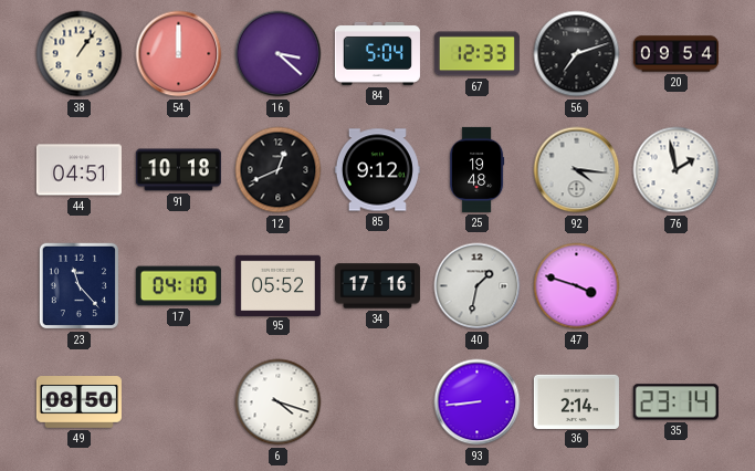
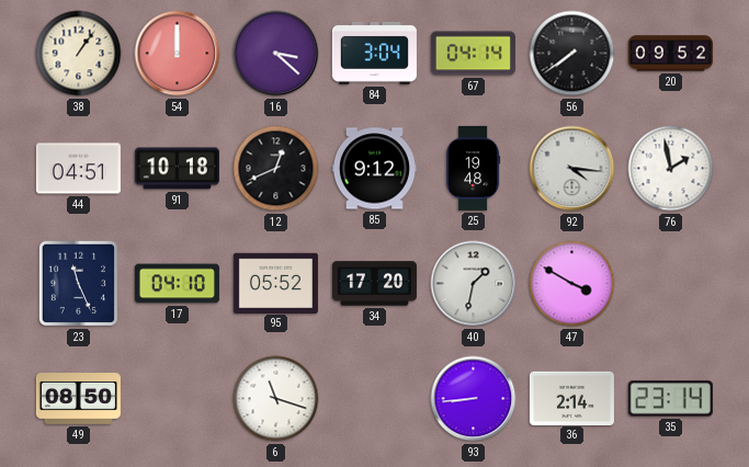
84: 5:04 -> 3:04
67: 12:33 -> 04:14
56: 7:12 -> 7:39
20: 09:54 -> 09:52
23: 11:23 -> 11:26
34: 17:16 -> 17:20
47: 3:48 -> 3:50
6: 4:18 -> 11:18
